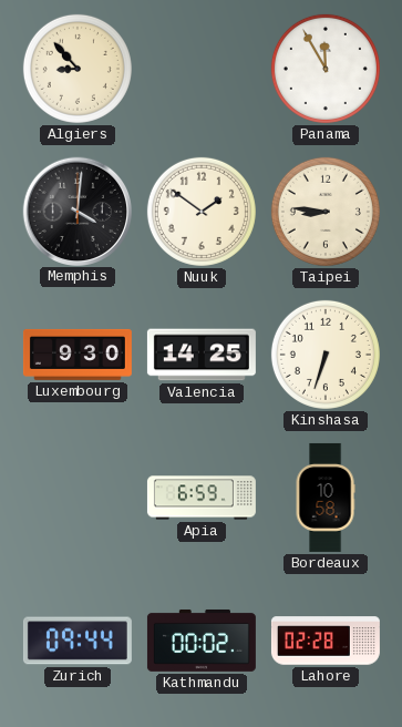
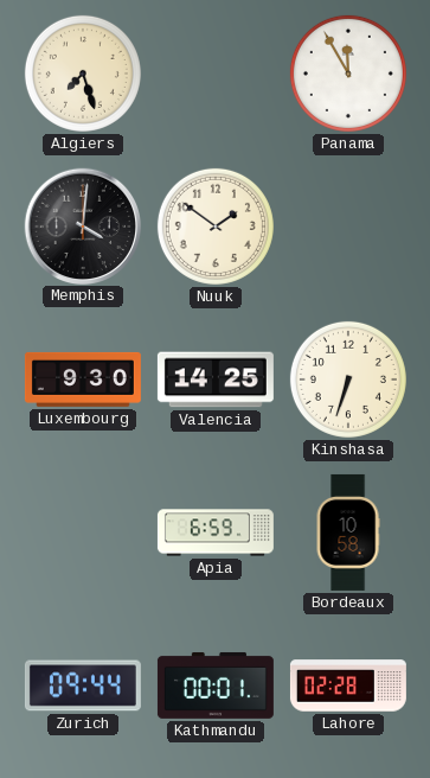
Algiers: 8:53 -> 7:27
Taipei: 8:46 -> none
Kathmandu: 00:02 -> 00:01
